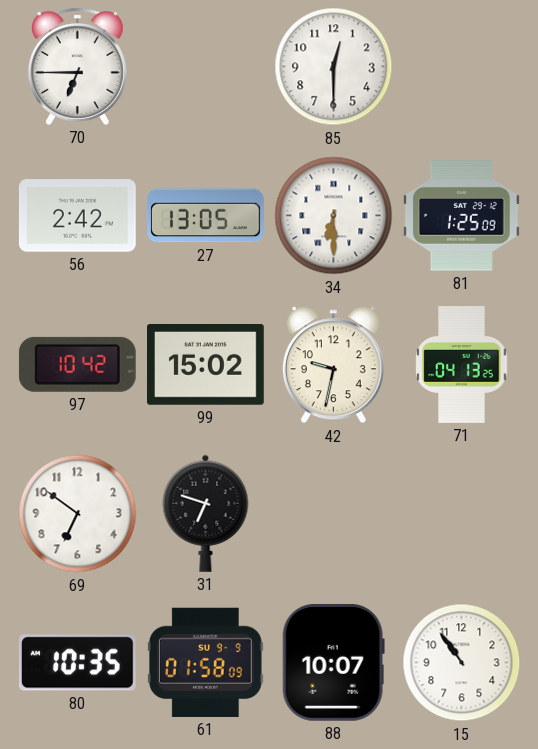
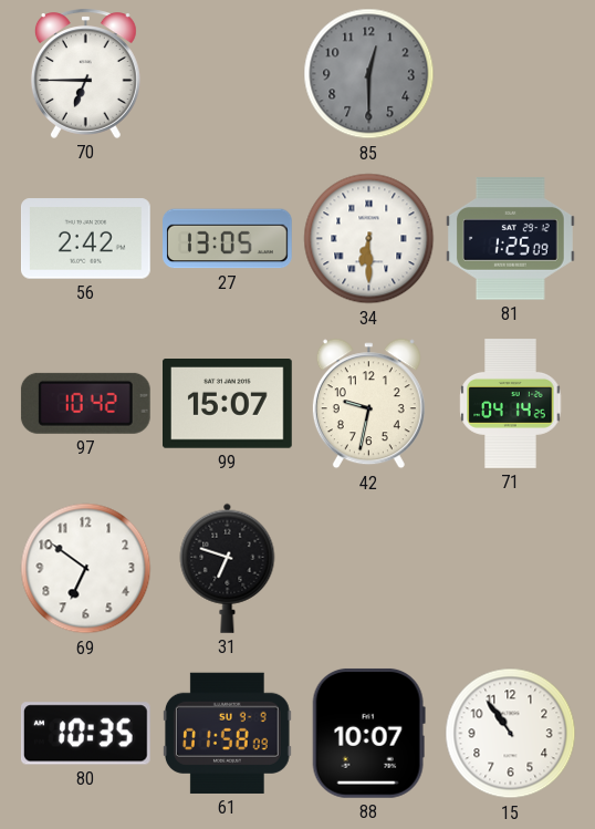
85 dial: white -> grey
99: 15:02 -> 15:07
71: 04:13 -> 04:14
